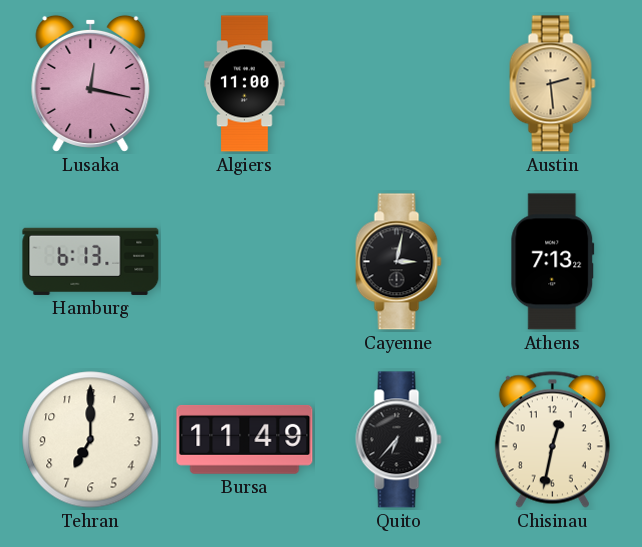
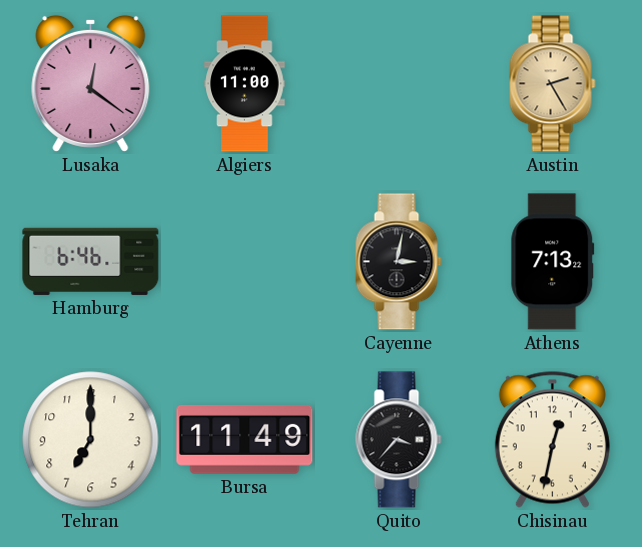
Lusaka: 12:17 -> 12:21
Austin: 2:29 -> 2:25
Hamburg: 6:13 -> 6:46
Quito: 6:37 -> 3:37
